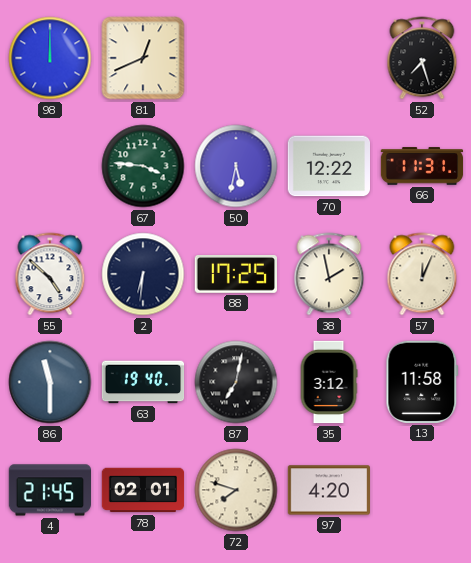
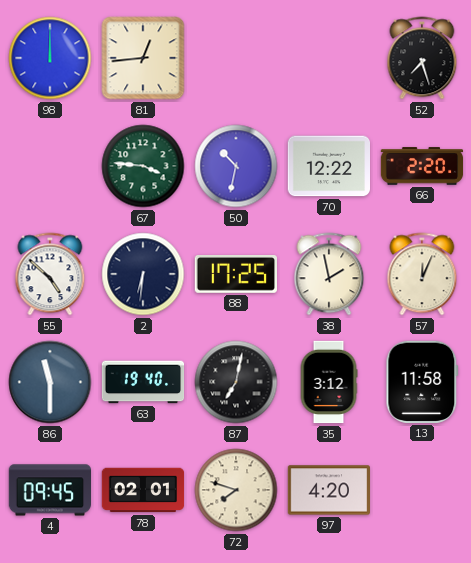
81: 12:41 -> 12:44
50: 5:32 -> 10:32
66: 11:31 -> 2:20
4: 21:45 -> 09:45
